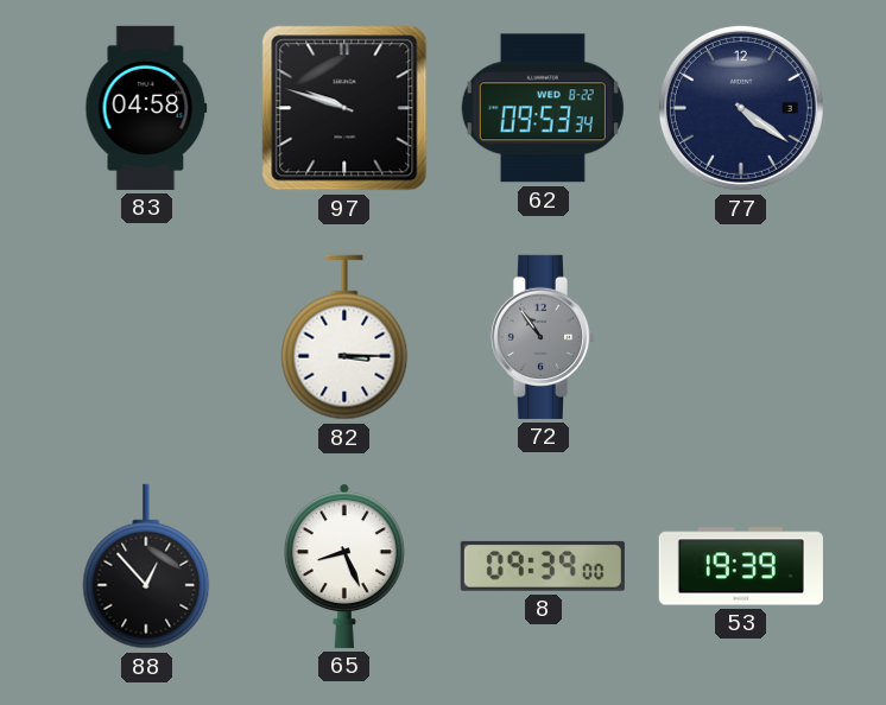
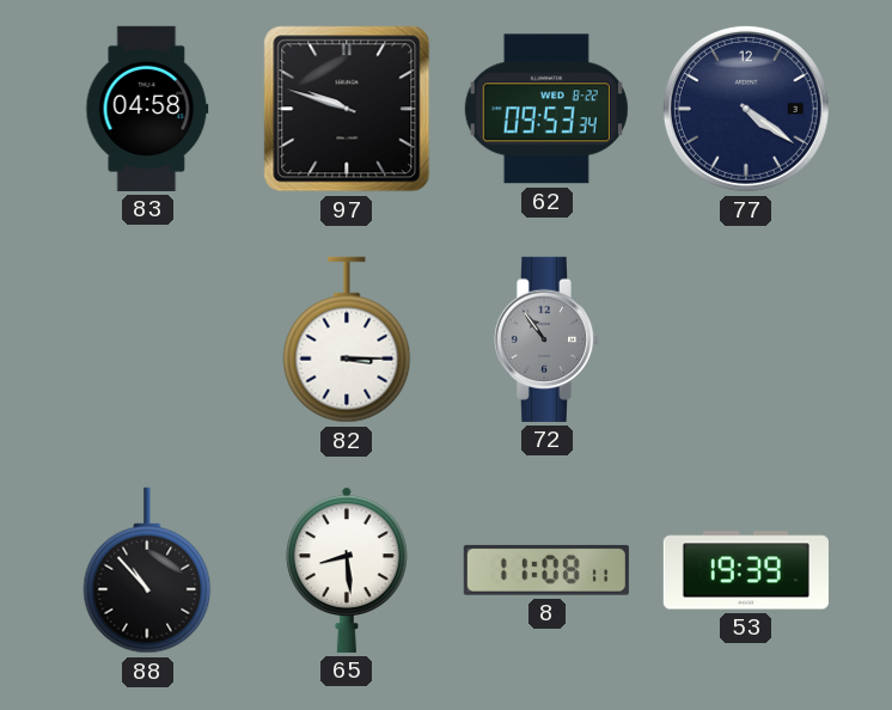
88: 12:53 -> 10:53
65: 8:26 -> 8:29
8: 09:39 -> 11:08
